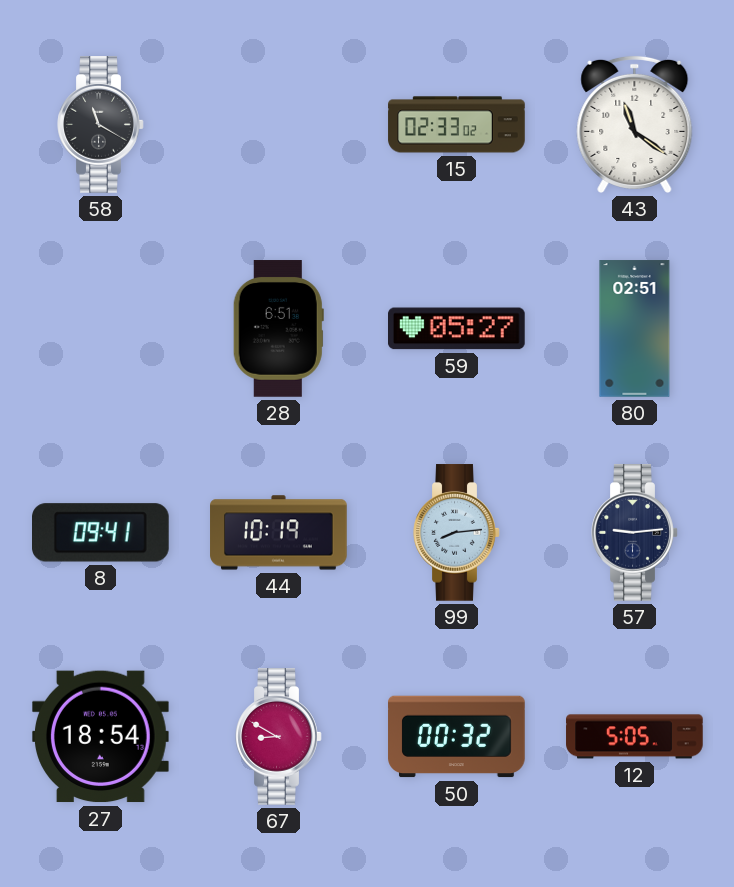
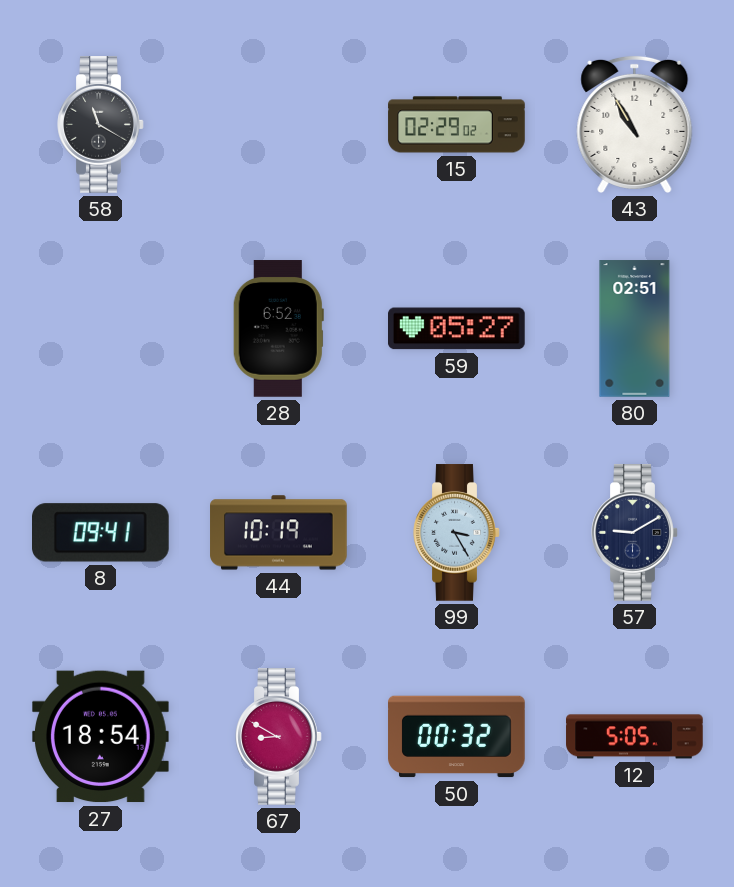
15: 02:33 -> 02:29
43: 11:21 -> 10:55
28: 6:51 -> 6:52
99: 8:14 -> 3:25
57: 9:14 -> 9:10
